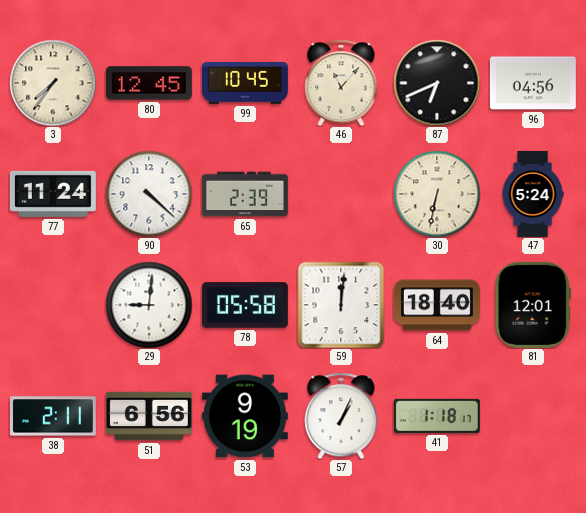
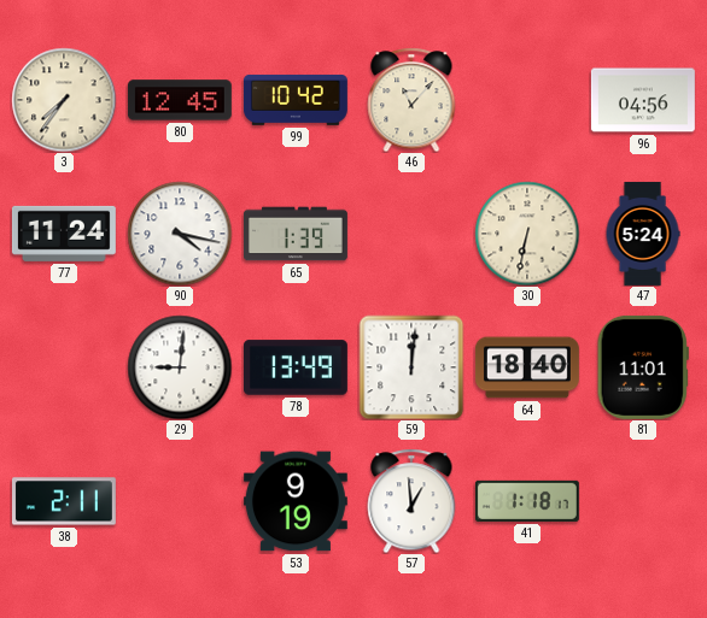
99: 10:45 -> 10:42
87: 6:41 -> none
90: 4:22 -> 4:17
65: 2:39 -> 1:39
78: 05:58 -> 13:49
81: 12:01 -> 11:01
51: 6:56 -> none
57: 1:04 -> 12:59
